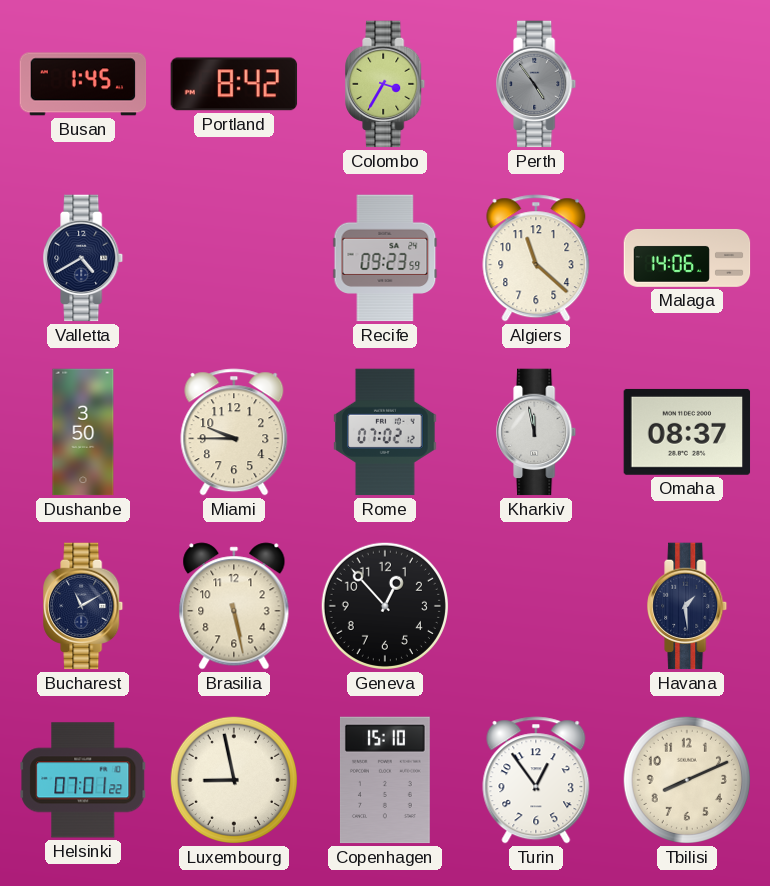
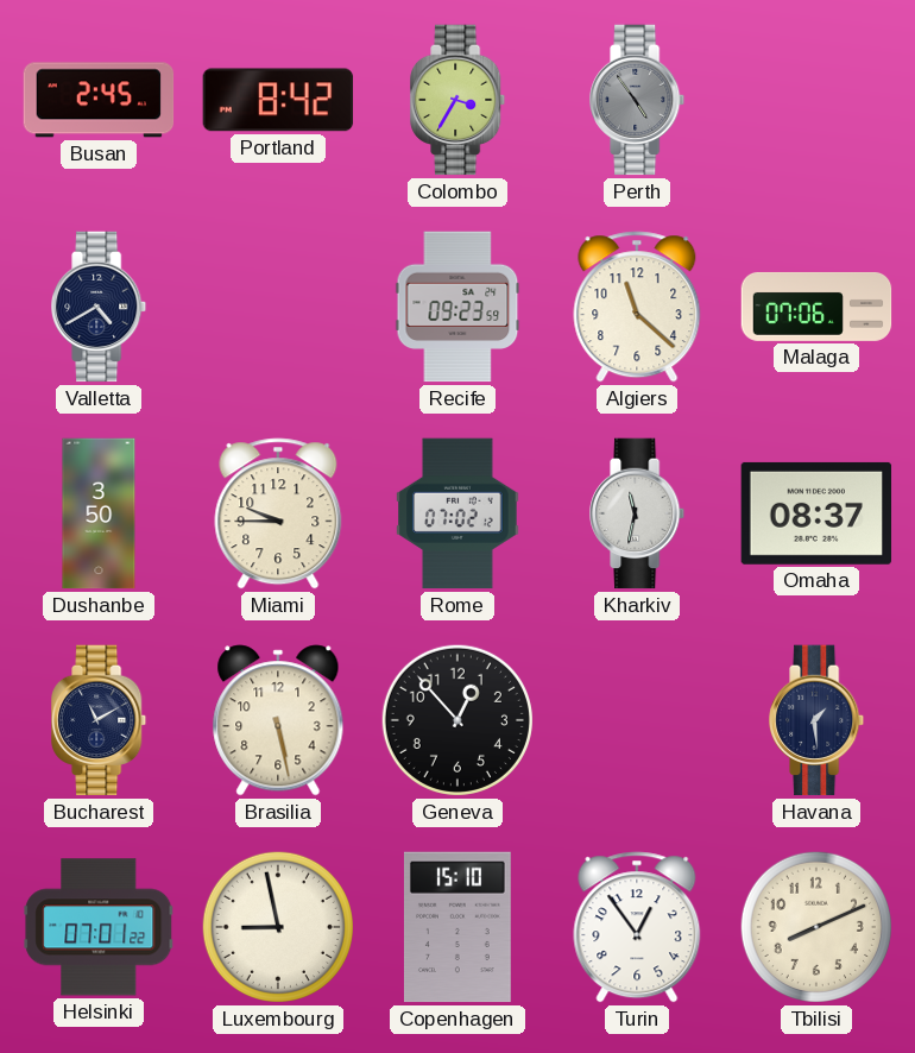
Busan: 1:45 -> 2:45
Malaga: 14:06 -> 07:06
Kharkiv: 11:58 -> 11:32
